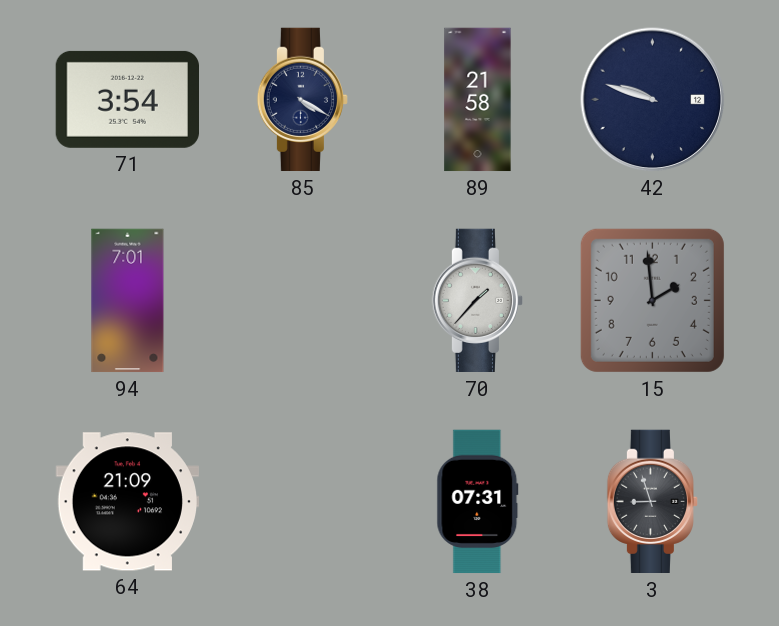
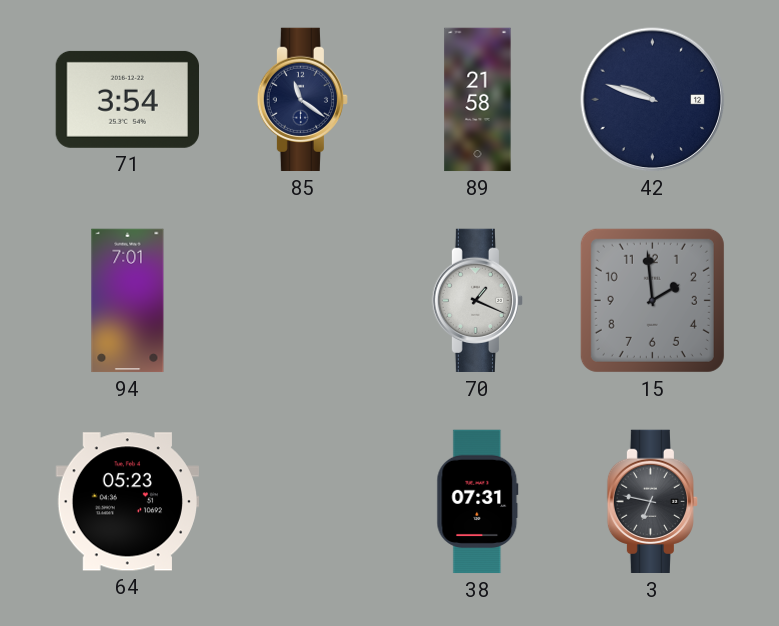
85: 4:20 -> 11:21
70: 1:37 -> 1:19
64: 21:09 -> 05:23
3: 8:57 -> 6:47
